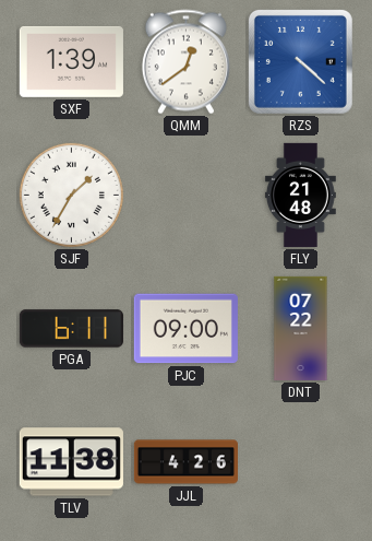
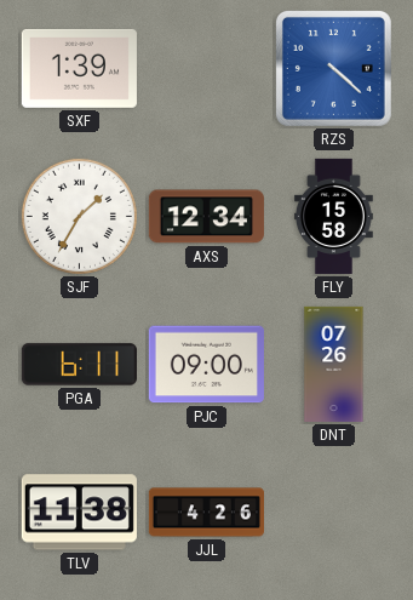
QMM: 12:39 -> none
AXS: none -> 12:34
FLY: 21:48 -> 15:58
DNT: 07:22 -> 07:26
